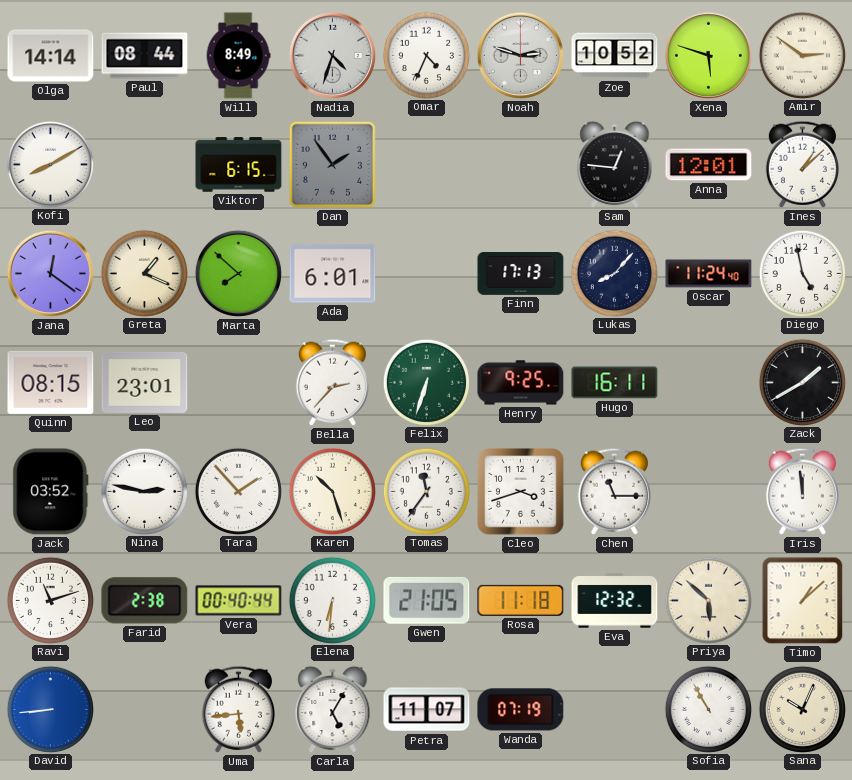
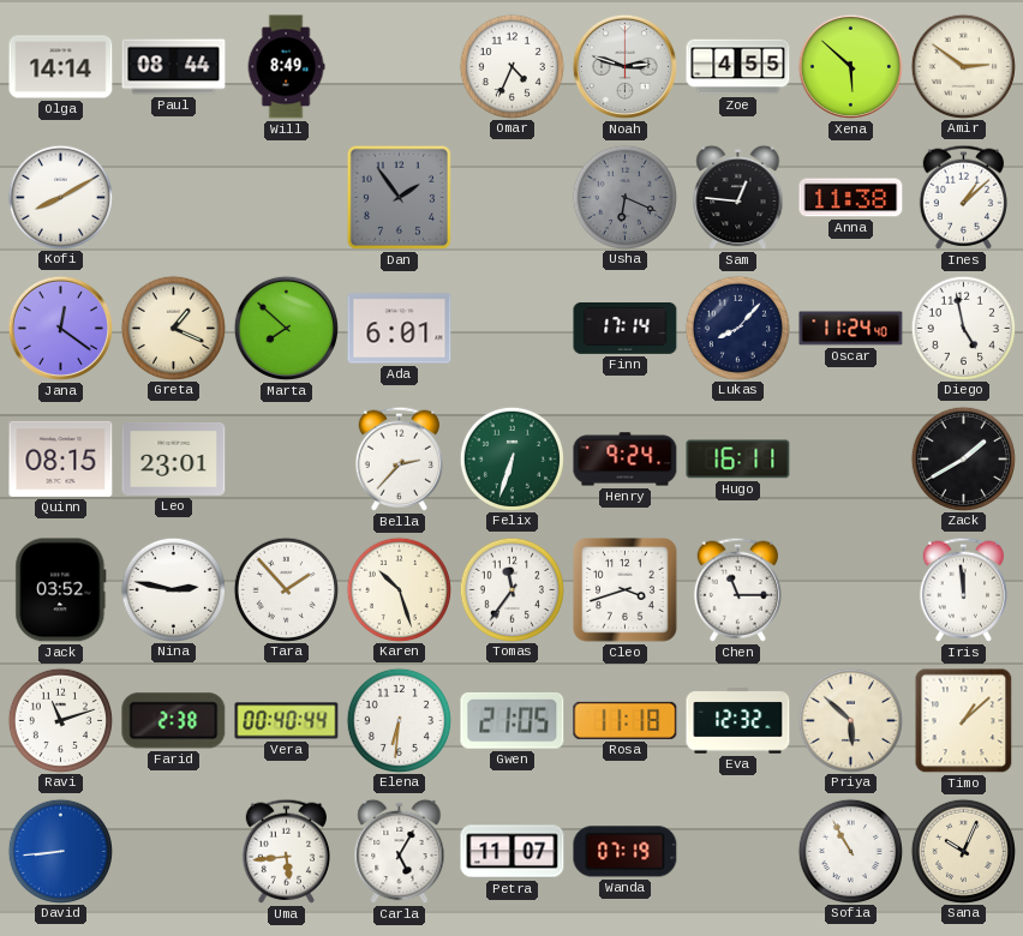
Nadia: 4:33 -> none
Zoe: 10:52 -> 4:55
Xena: 5:48 -> 5:52
Viktor: 6:15 -> none
Usha: none -> 6:19
Anna: 12:01 -> 11:38
Finn: 17:13 -> 17:14
Henry: 9:25 -> 9:24
